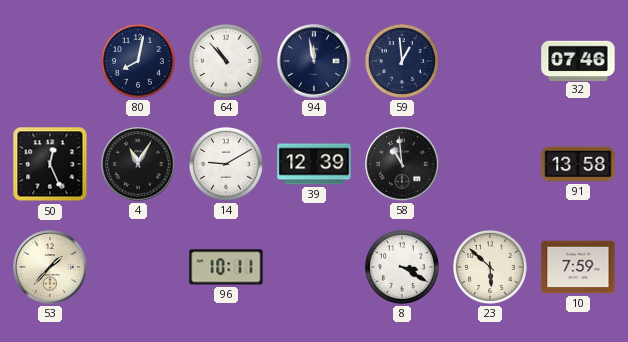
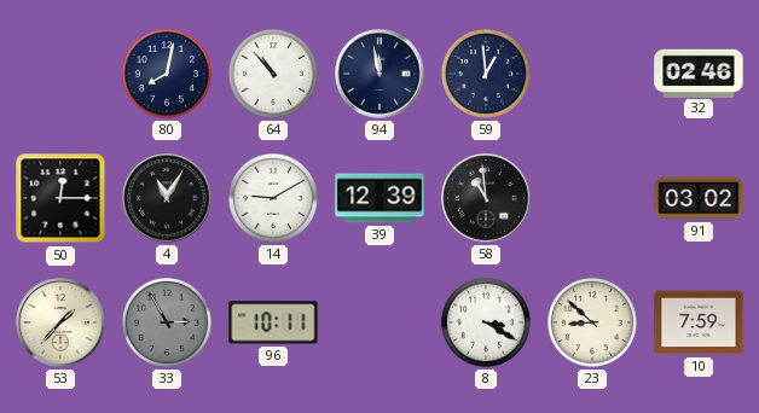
32: 07:46 -> 02:46
50: 12:26 -> 12:15
91: 13:58 -> 03:02
33: none -> 2:55
23: 5:52 -> 8:52
